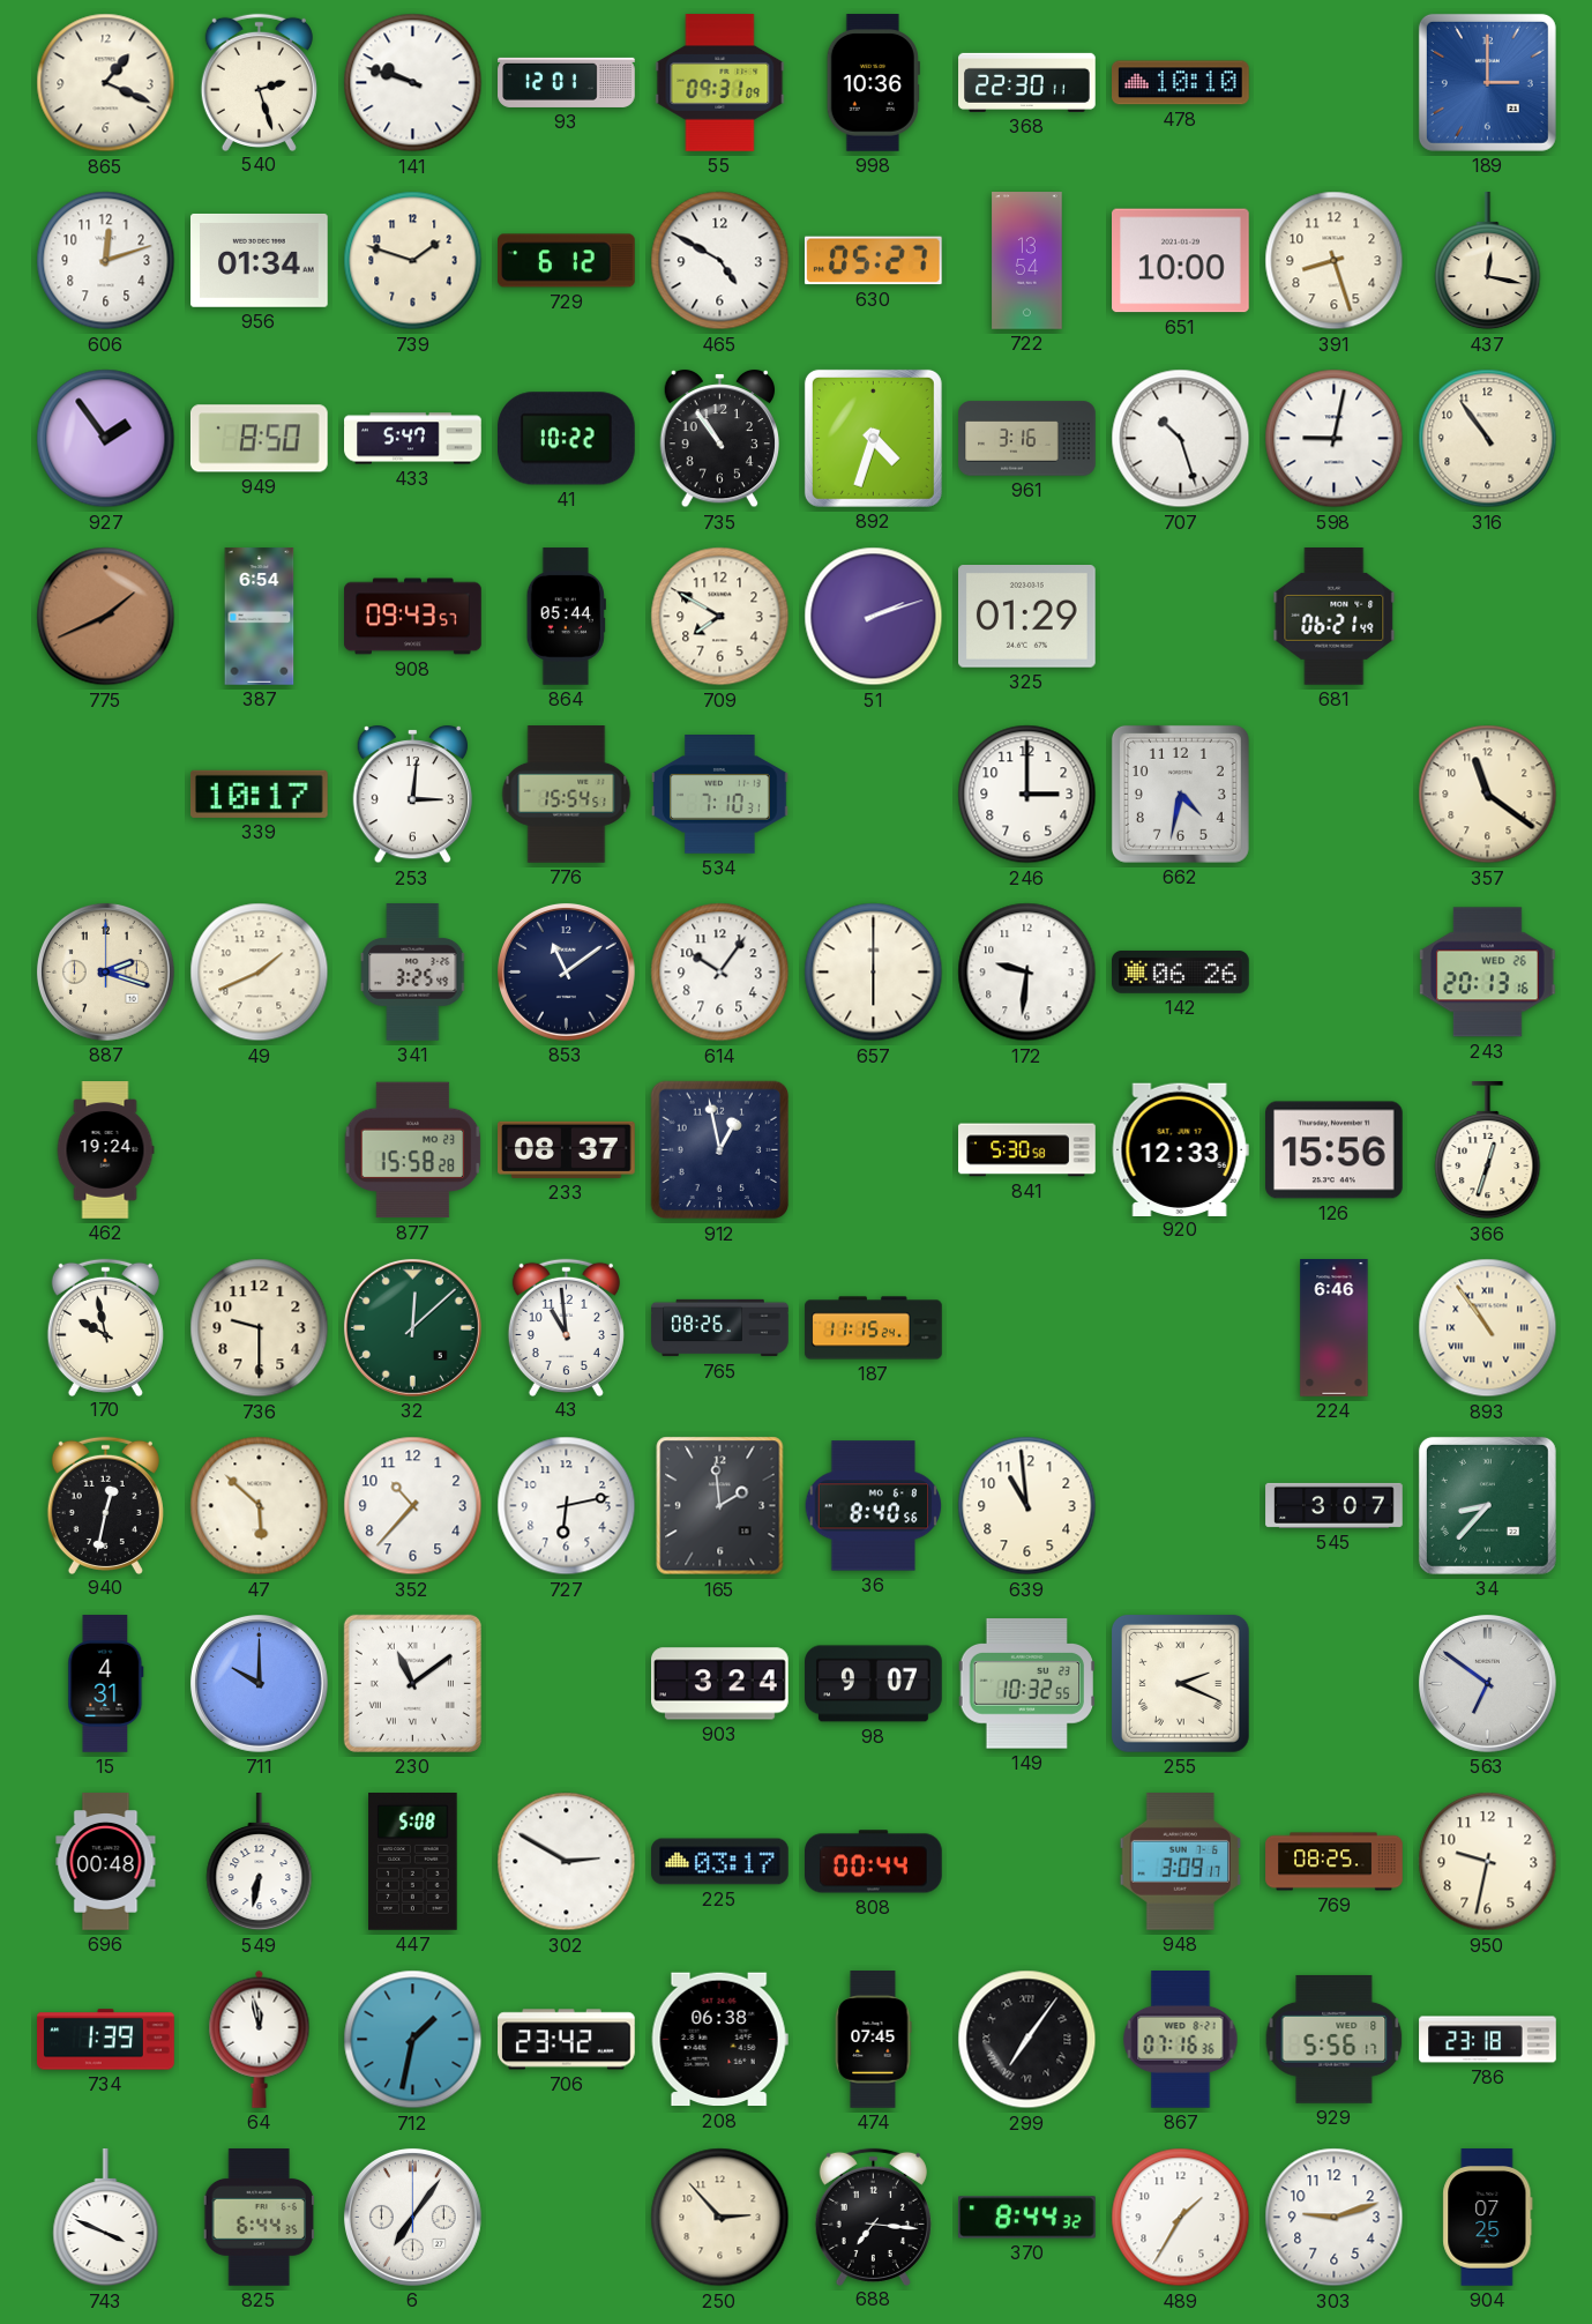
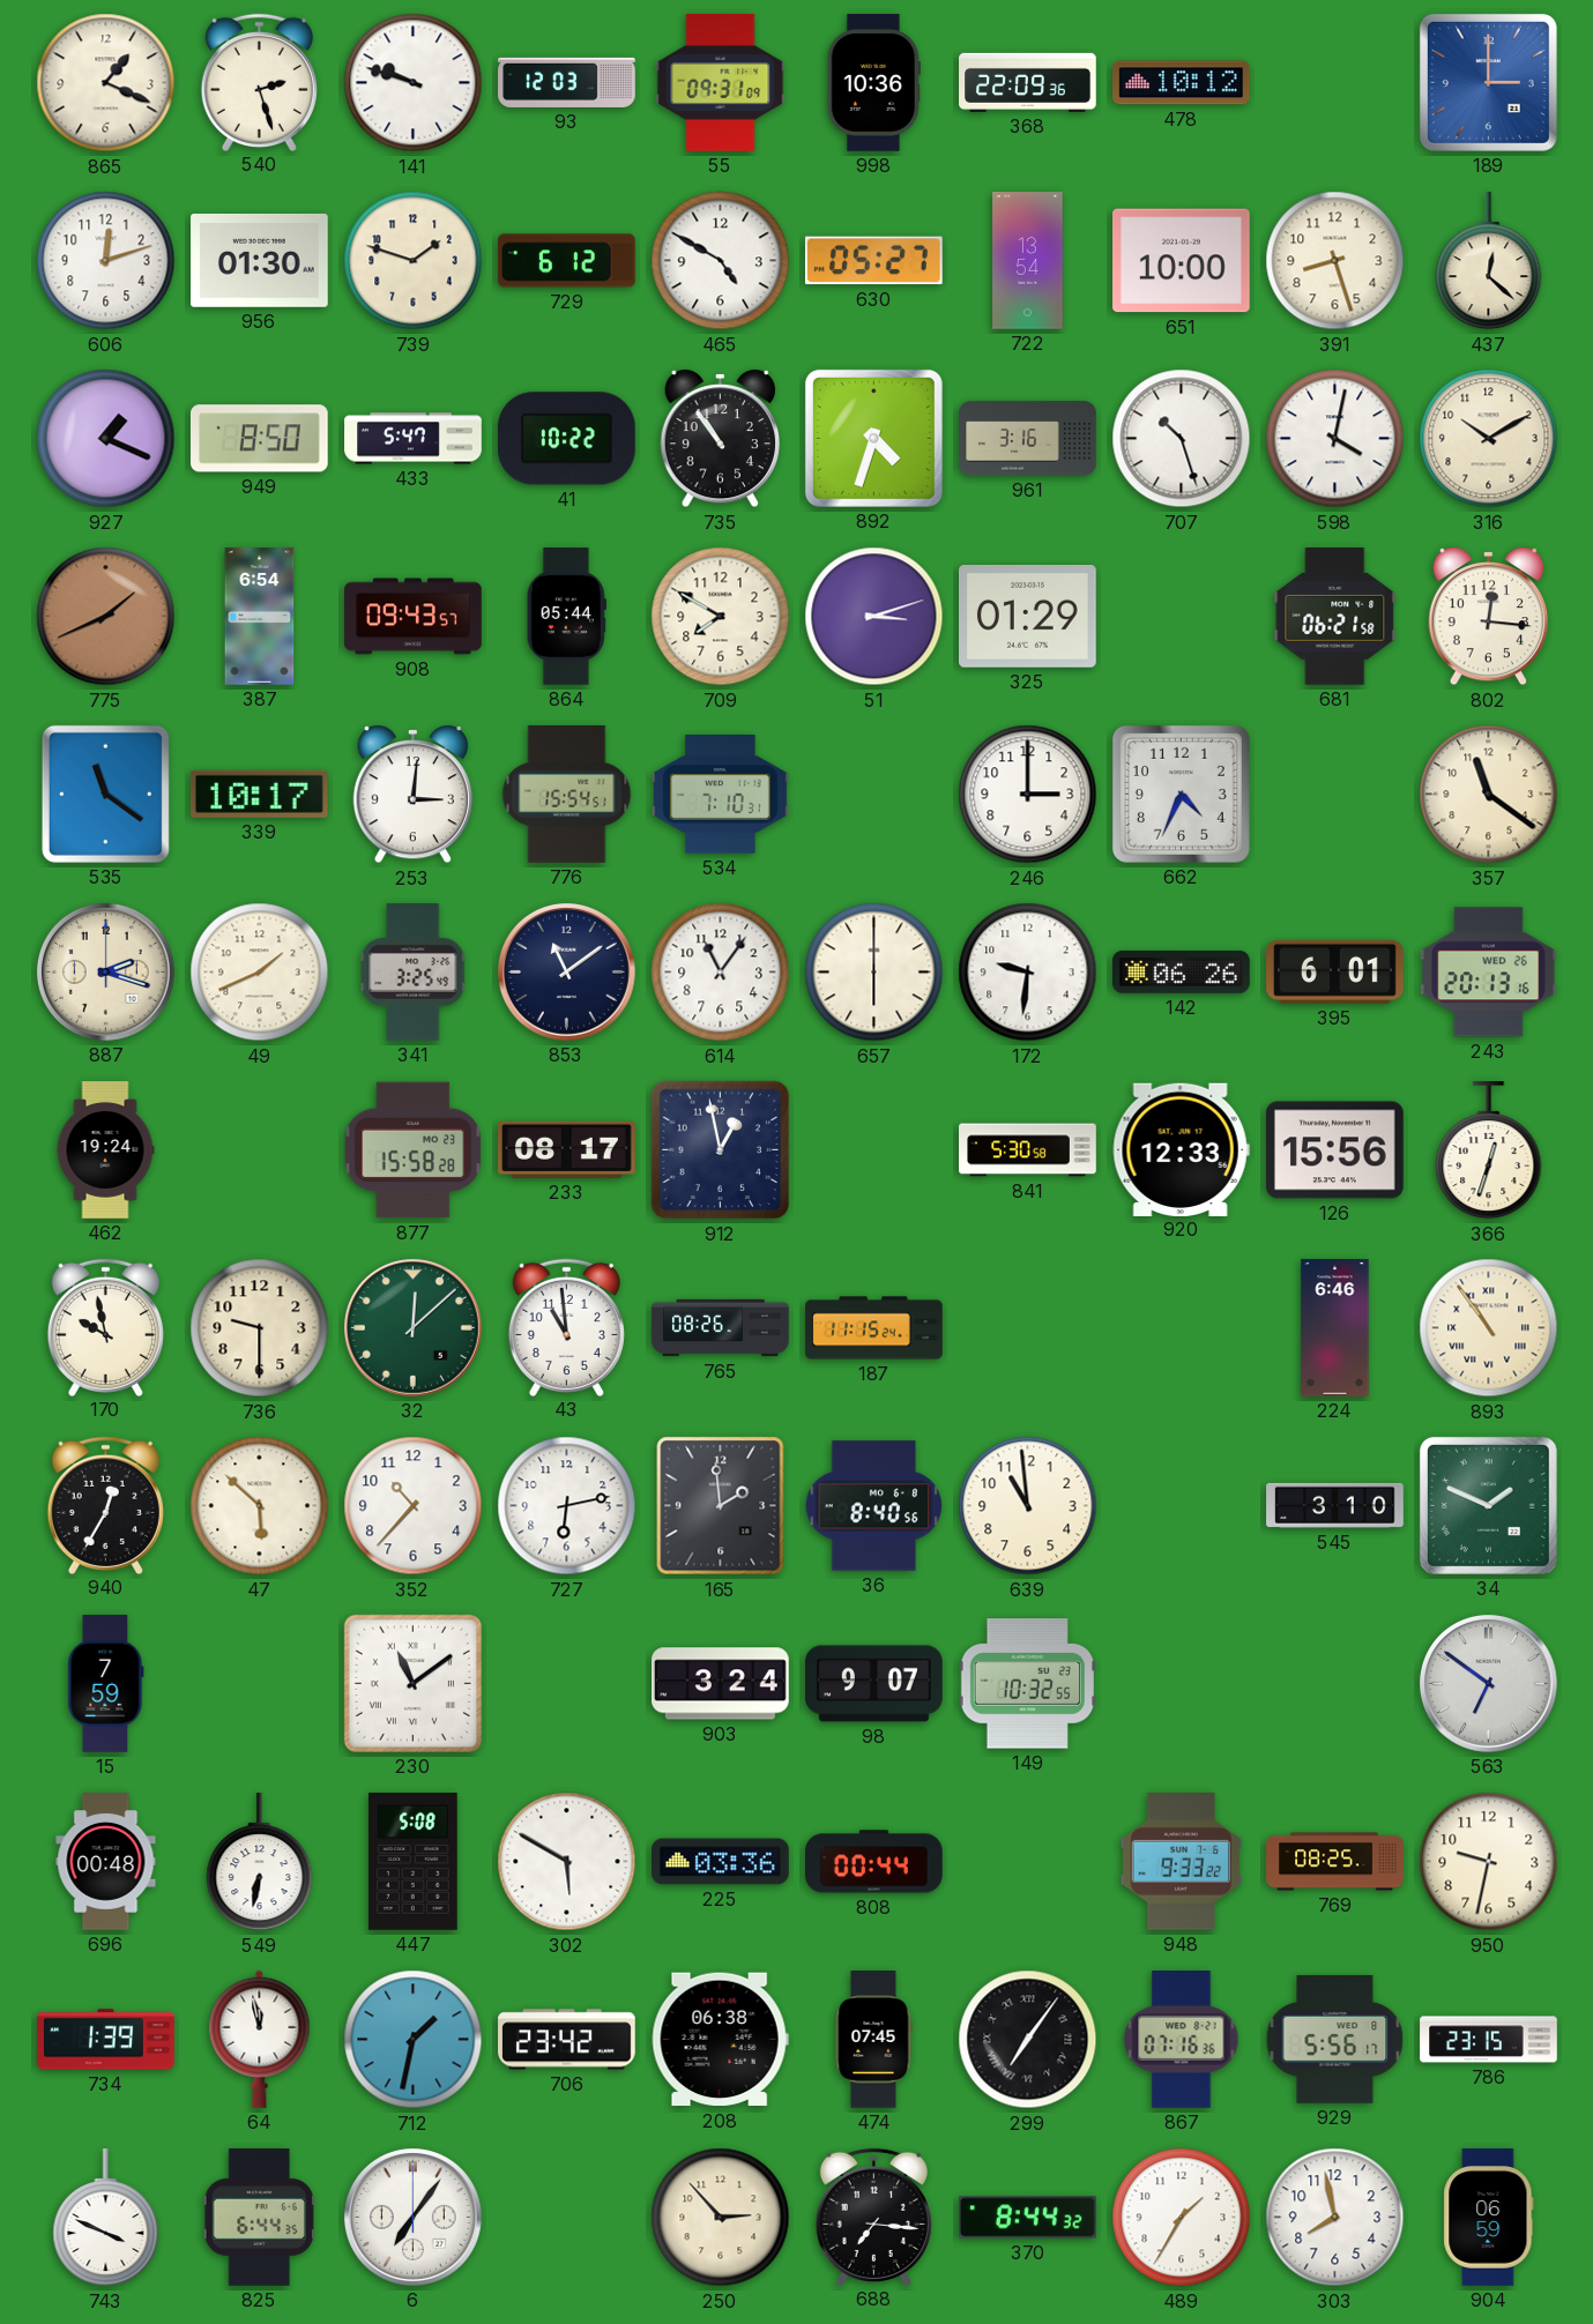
93: 12:01 -> 12:03
368: 22:30 -> 22:09
478: 10:10 -> 10:12
956: 01:34 -> 01:30
437: 12:17 -> 12:22
927: 1:54 -> 1:19
598: 9:02 -> 4:02
316: 10:54 -> 10:10
51: 2:12 -> 3:12
681: 06:21:49 -> 06:21:58
802: none -> 12:16
535: none -> 11:21
662: 4:32 -> 4:34
614: 10:06 -> 11:06
395: none -> 6:01
233: 08:37 -> 08:17
940: 12:32 -> 12:35
545: 3:07 -> 3:10
34: 8:37 -> 1:49
15: 4:31 -> 7:59
711: 10:00 -> none
255: 2:19 -> none
302: 2:50 -> 5:50
225: 03:17 -> 03:36
948: 3:09 -> 9:33
786: 23:18 -> 23:15
303: 9:12 -> 7:58
904: 07:25 -> 06:59
